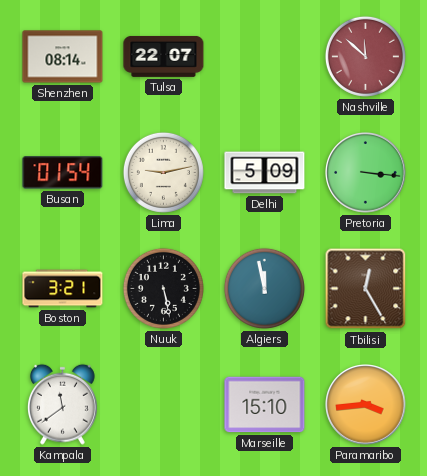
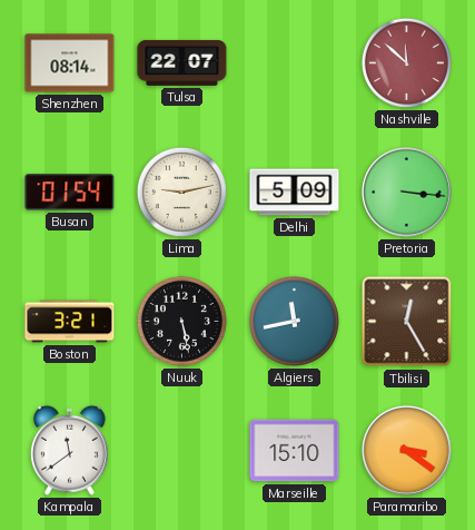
Algiers: 11:58 -> 11:43
Paramaribo: 3:44 -> 3:21
